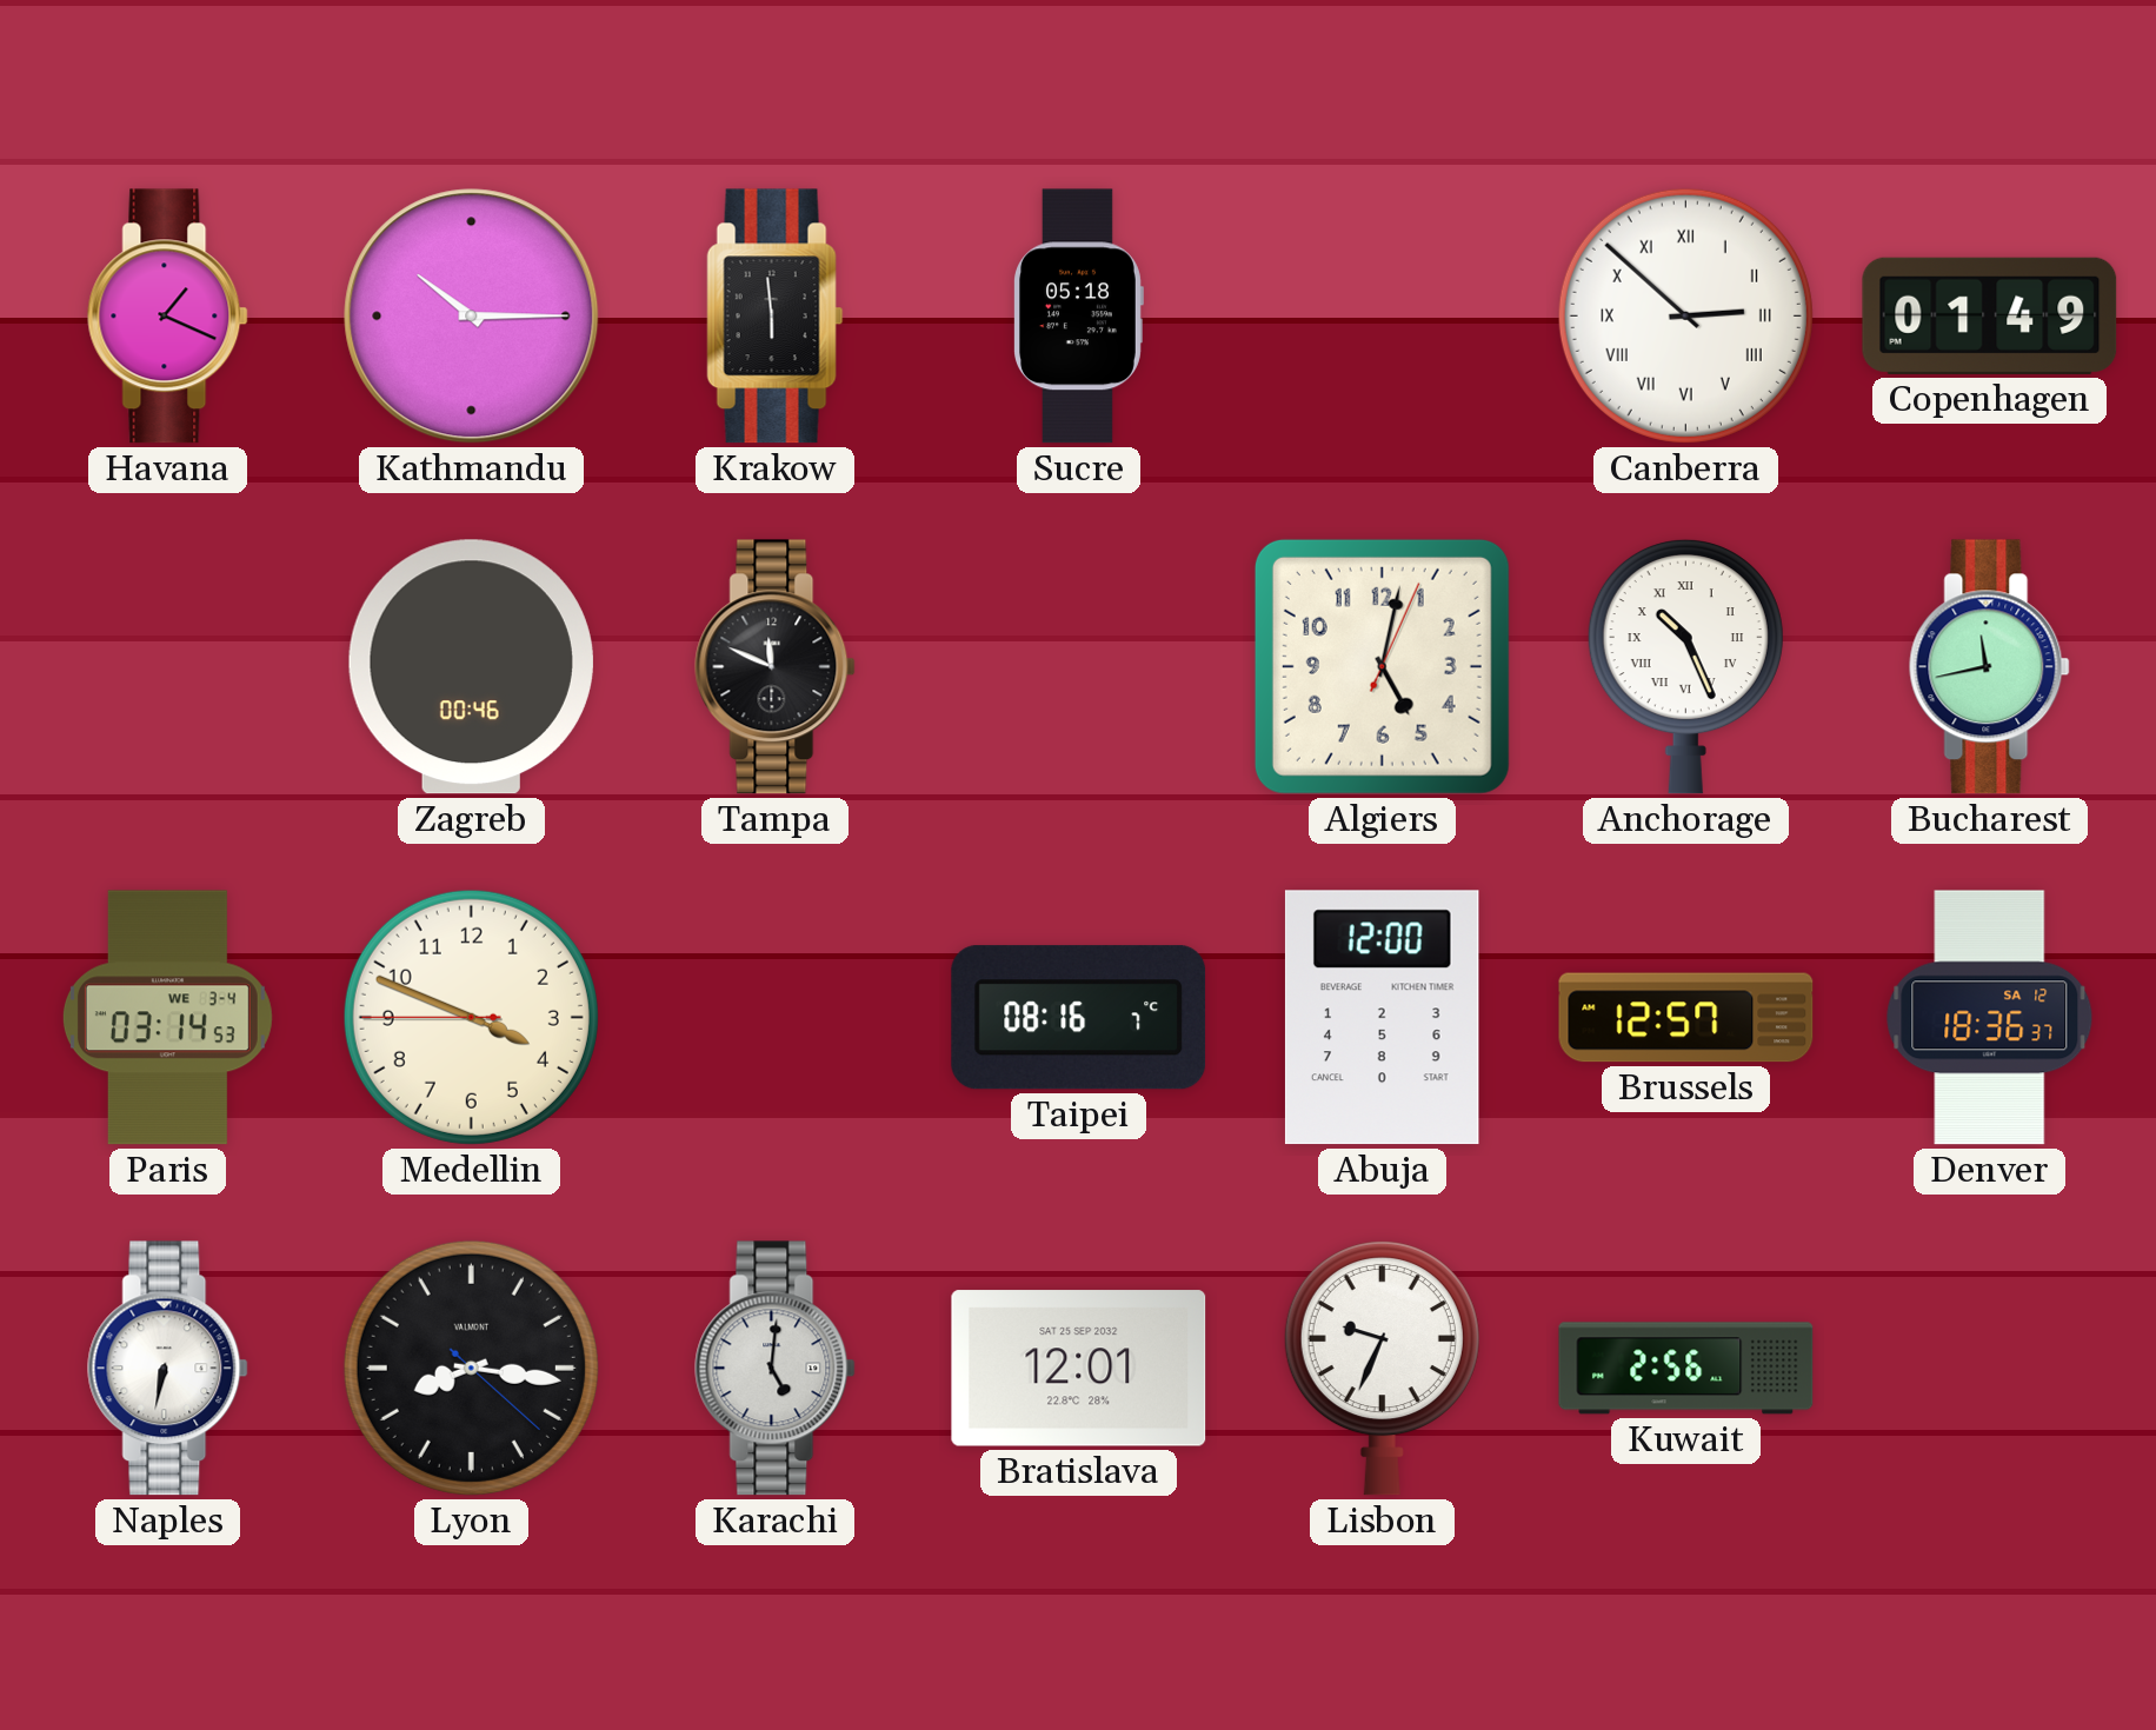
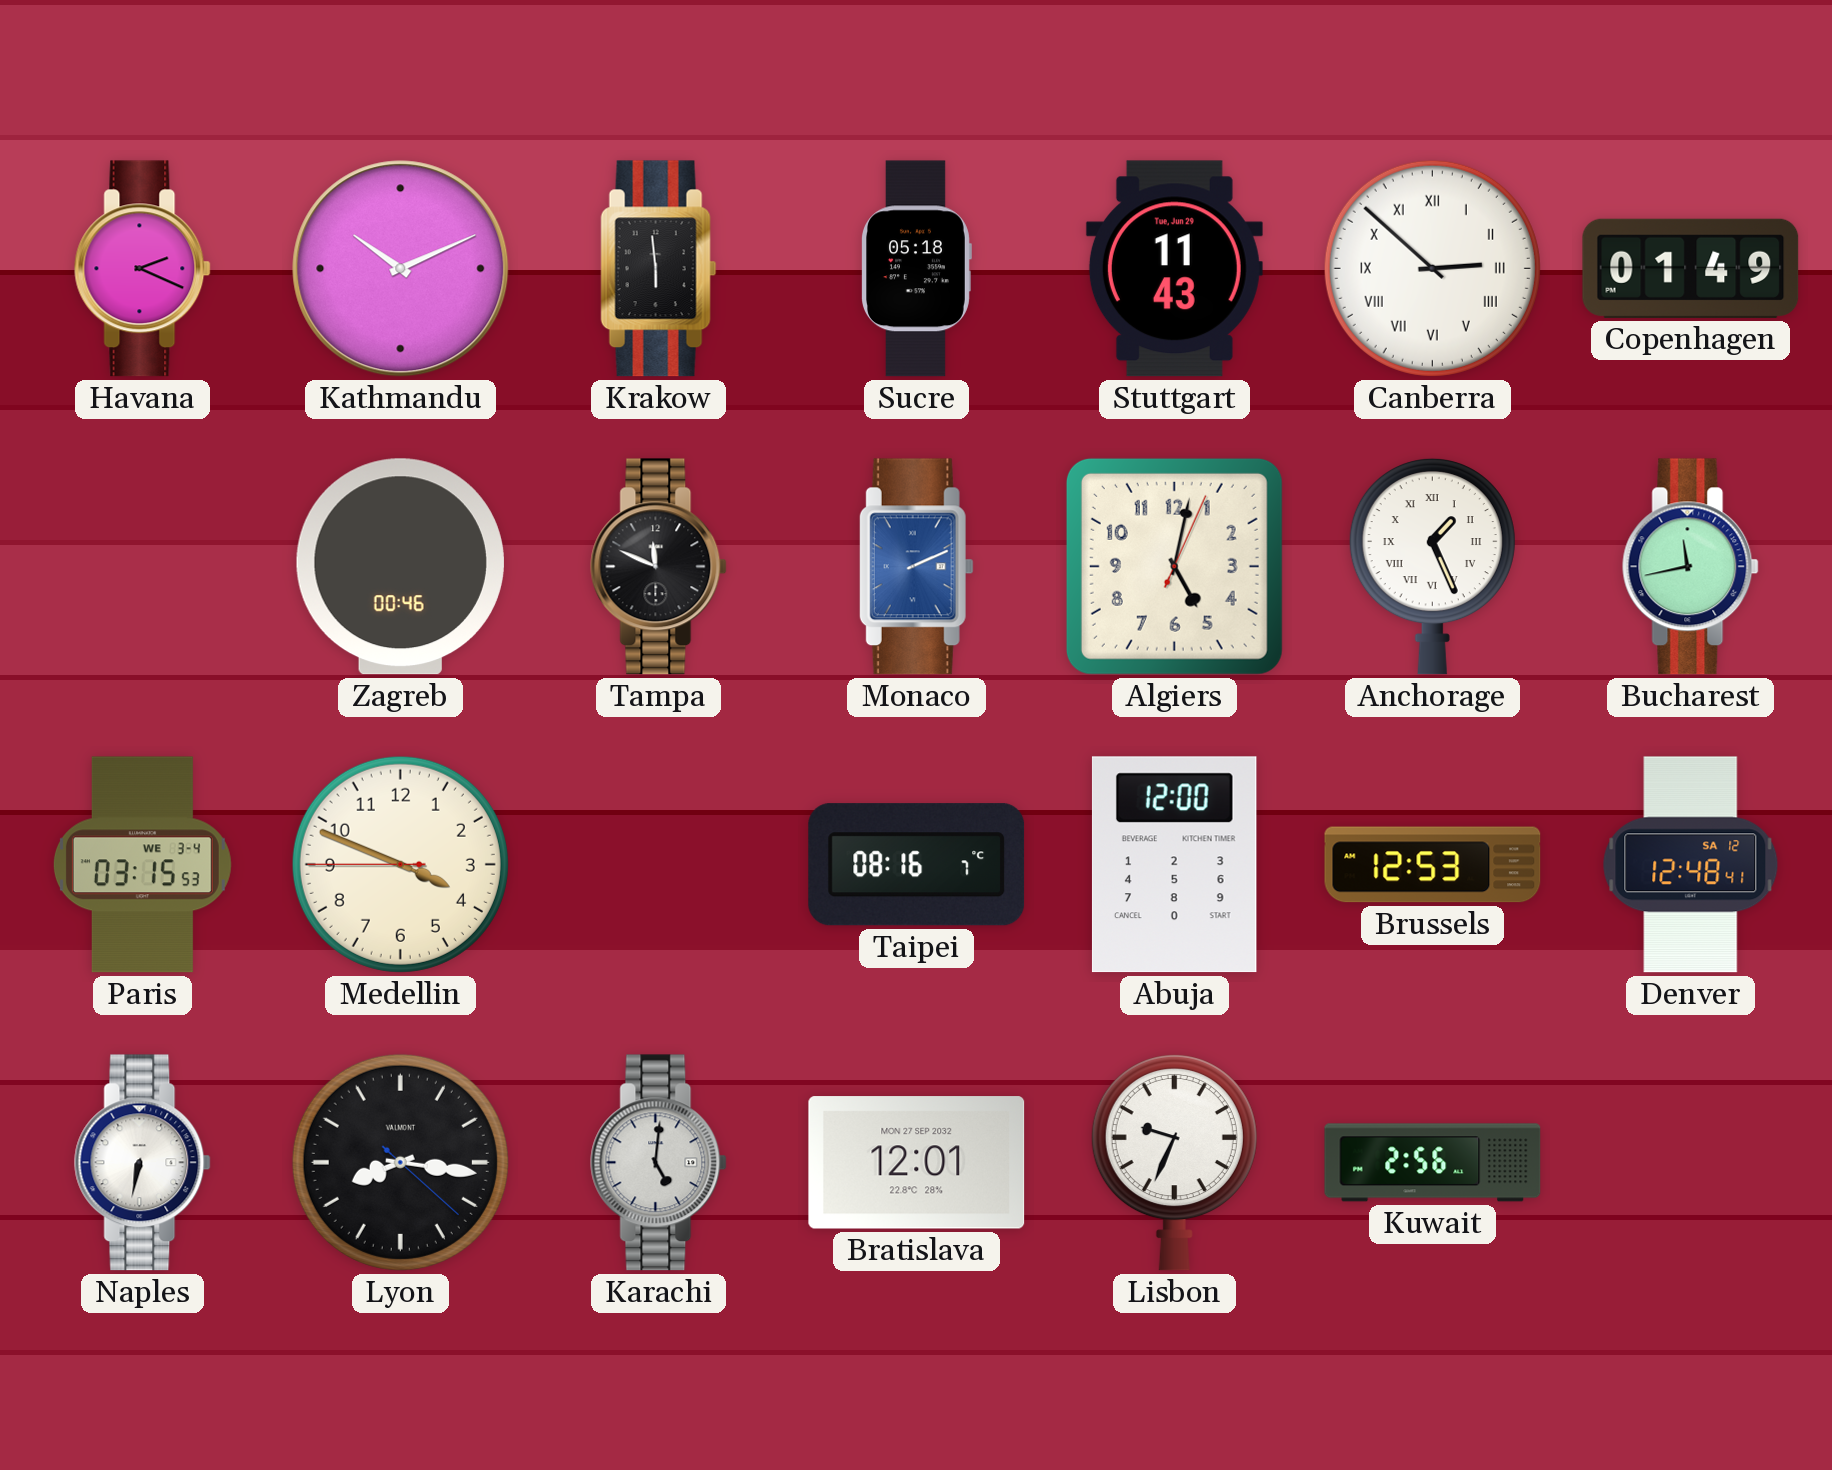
Havana: 1:19 -> 2:19
Kathmandu: 10:15 -> 10:11
Stuttgart: none -> 11:43
Monaco: none -> 2:11
Anchorage: 10:26 -> 1:26
Paris: 03:14 -> 03:15
Brussels: 12:57 -> 12:53
Denver: 18:36 -> 12:48
Bratislava date: SAT 25 SEP 2032 -> MON 27 SEP 2032
